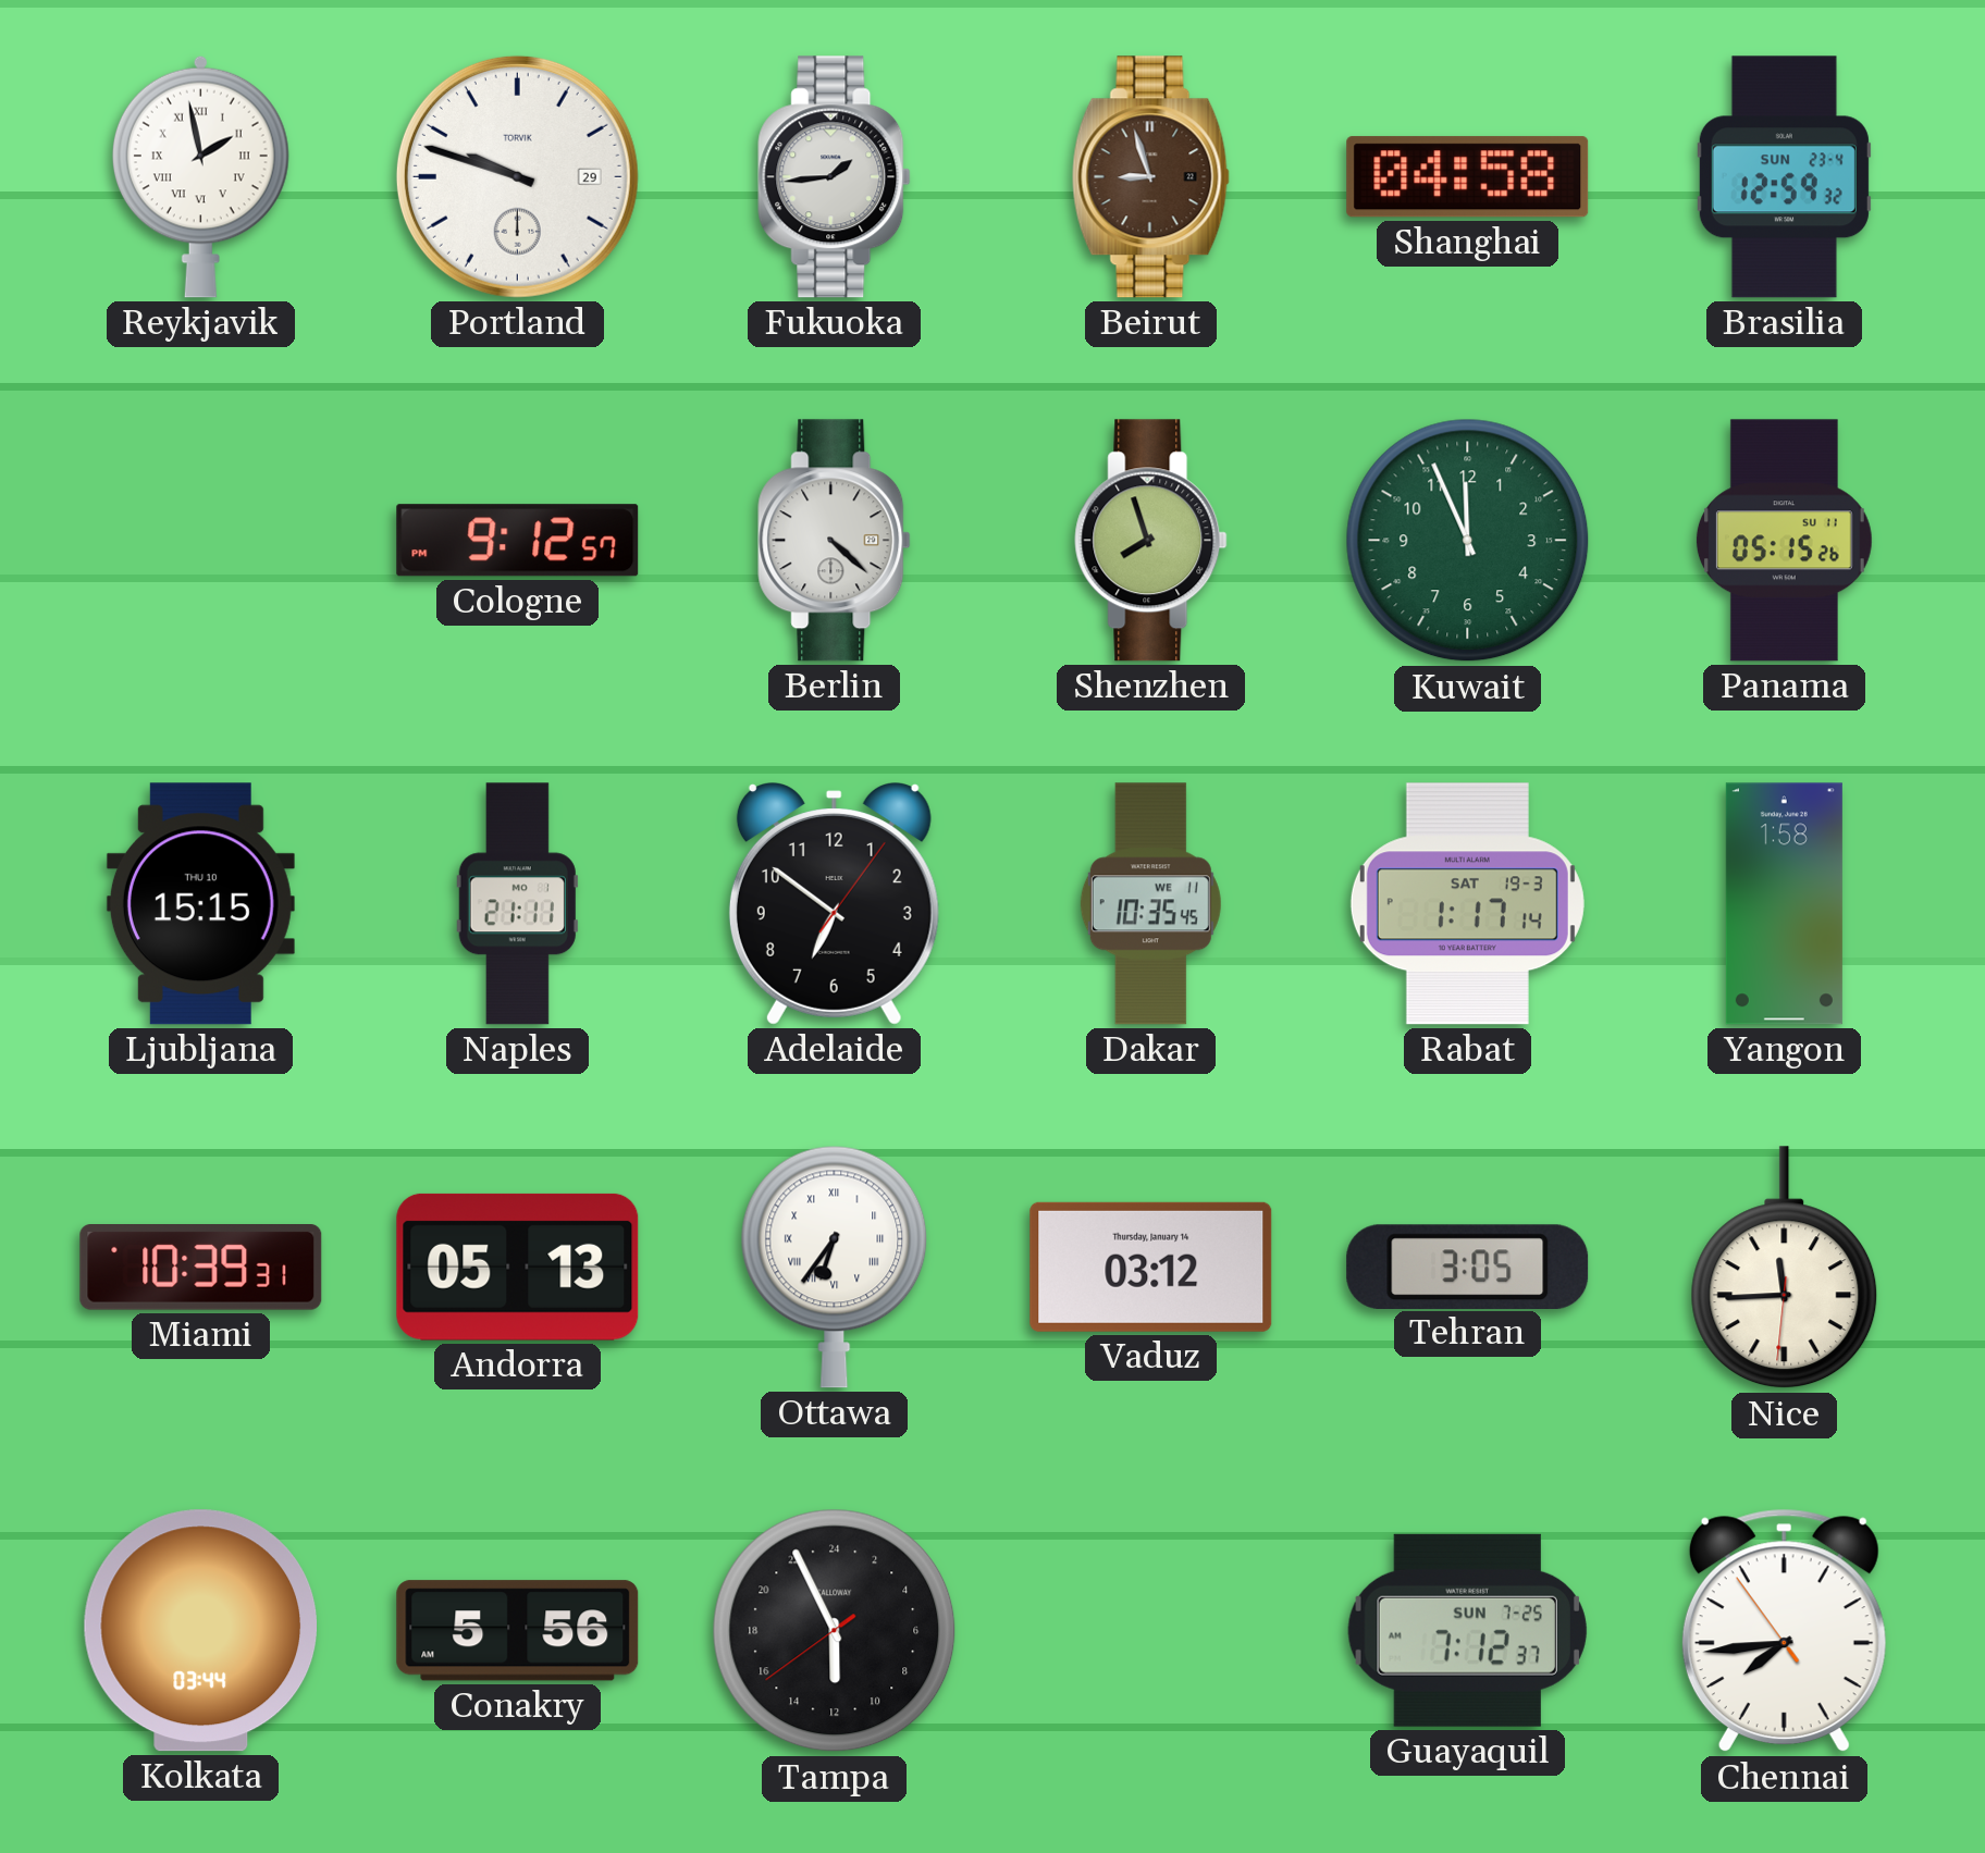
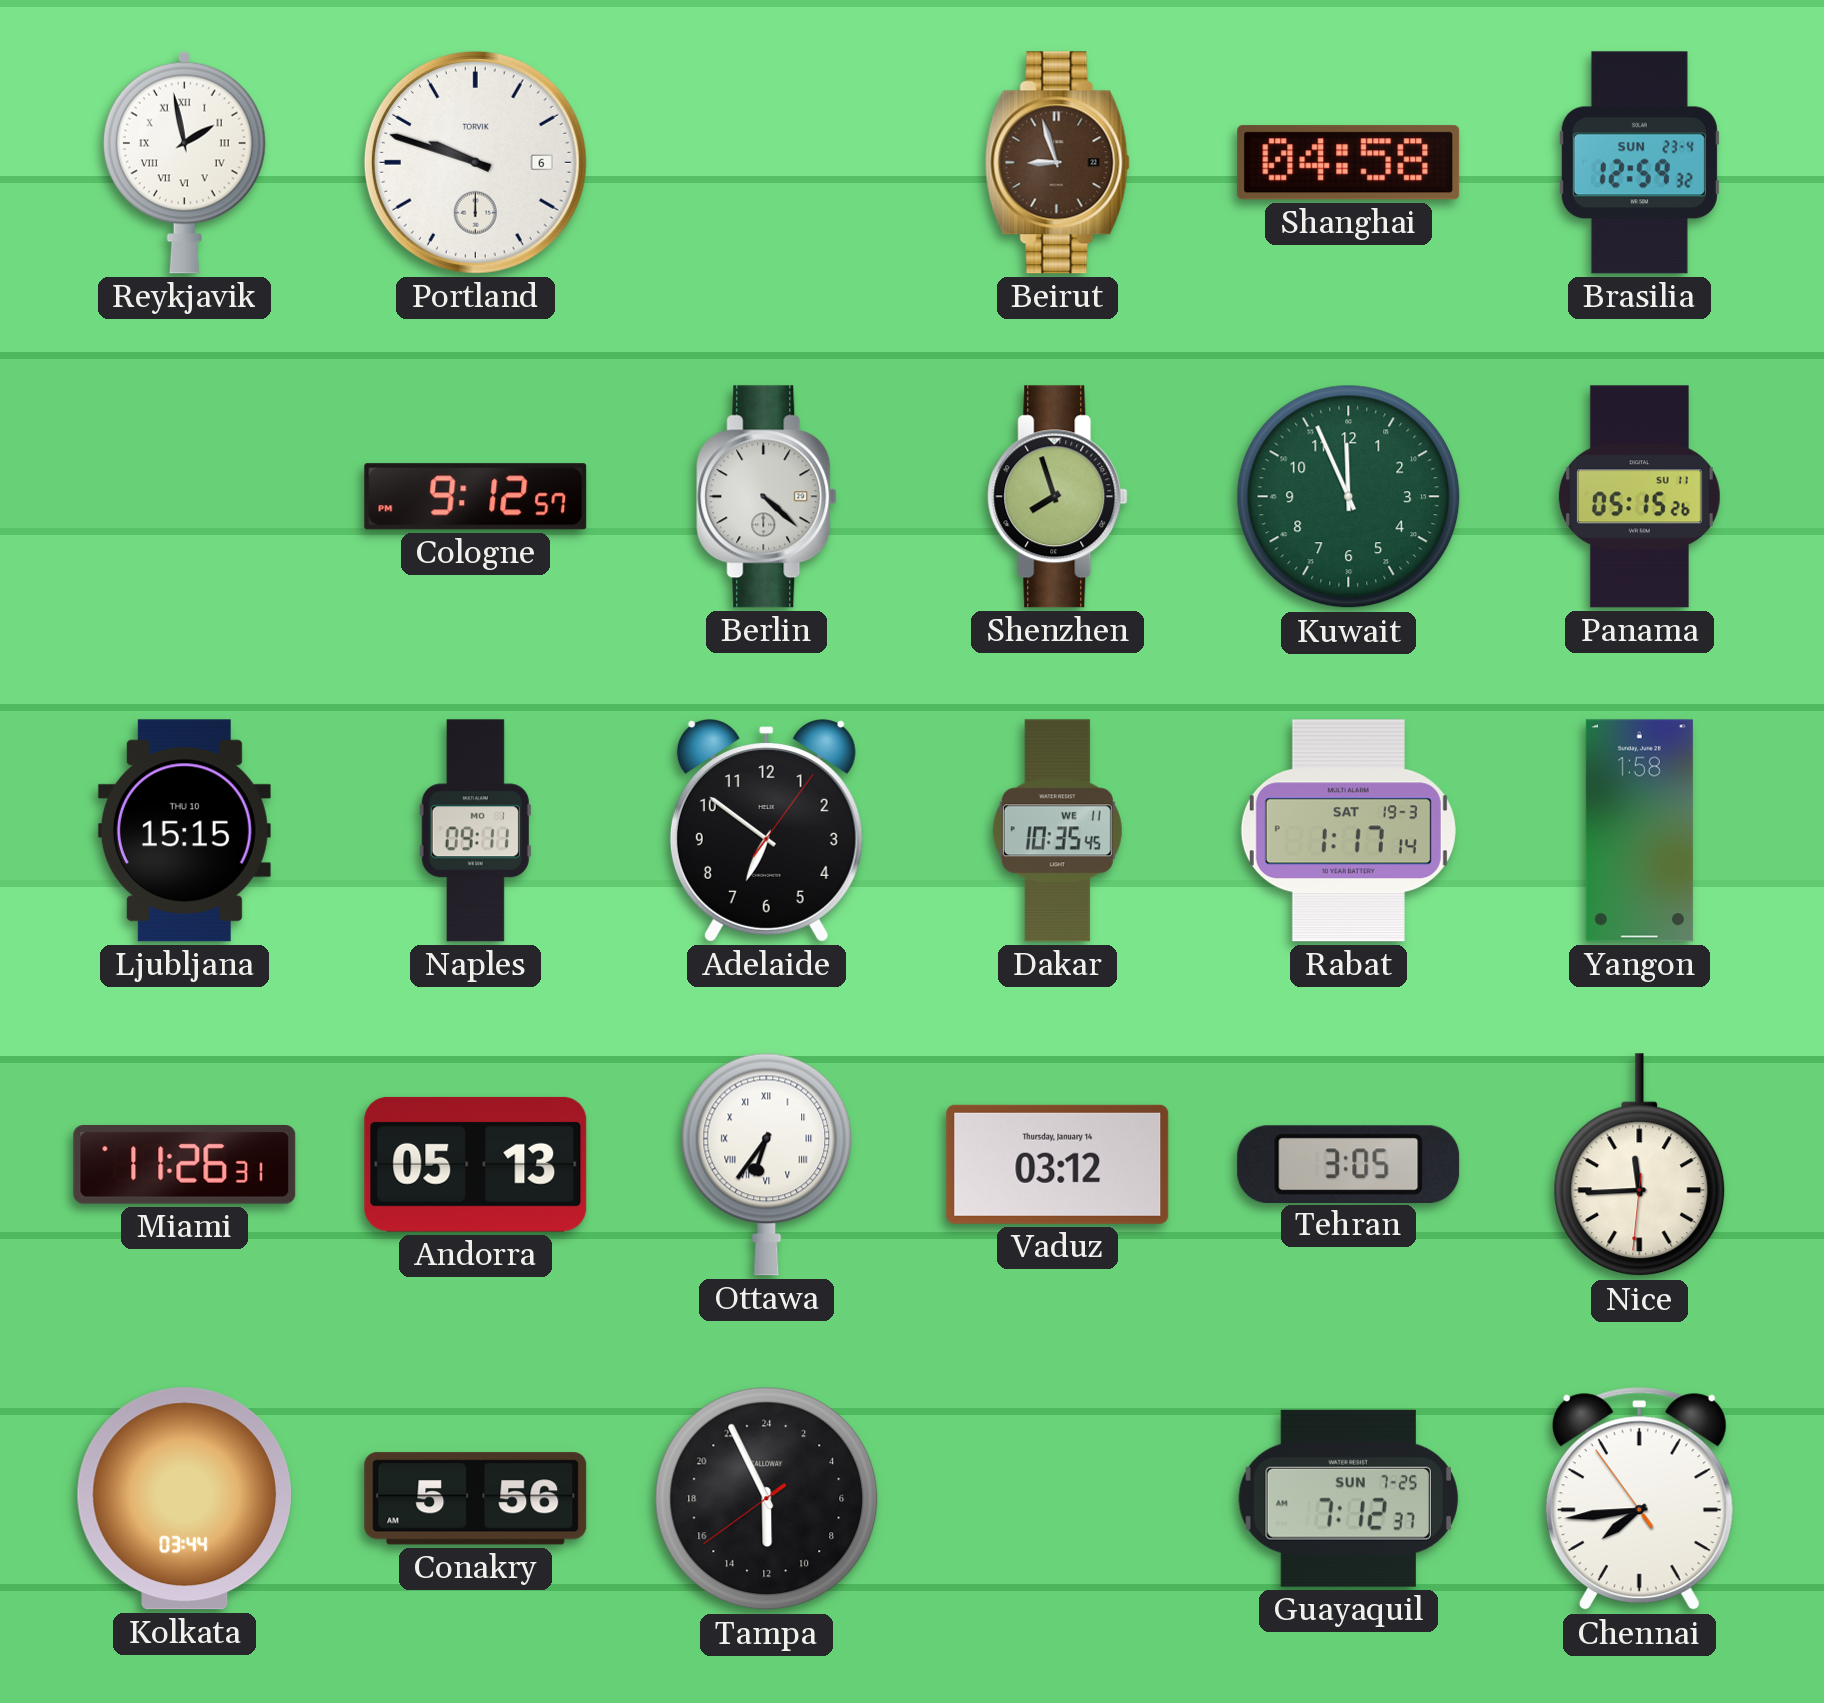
Portland date: 29 -> 6
Fukuoka: 1:44 -> none
Naples: 21:11 -> 09:11
Miami: 10:39 -> 11:26
